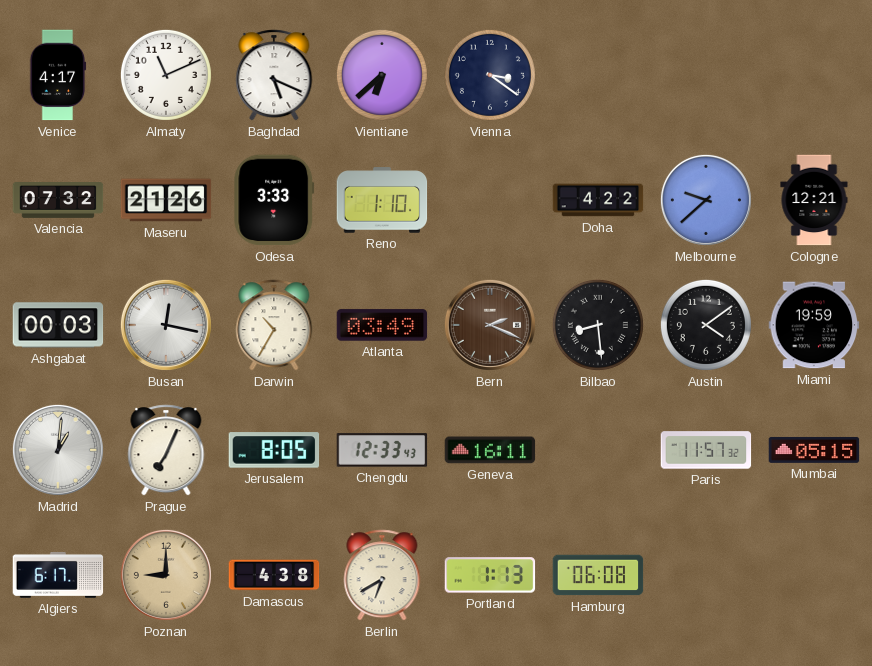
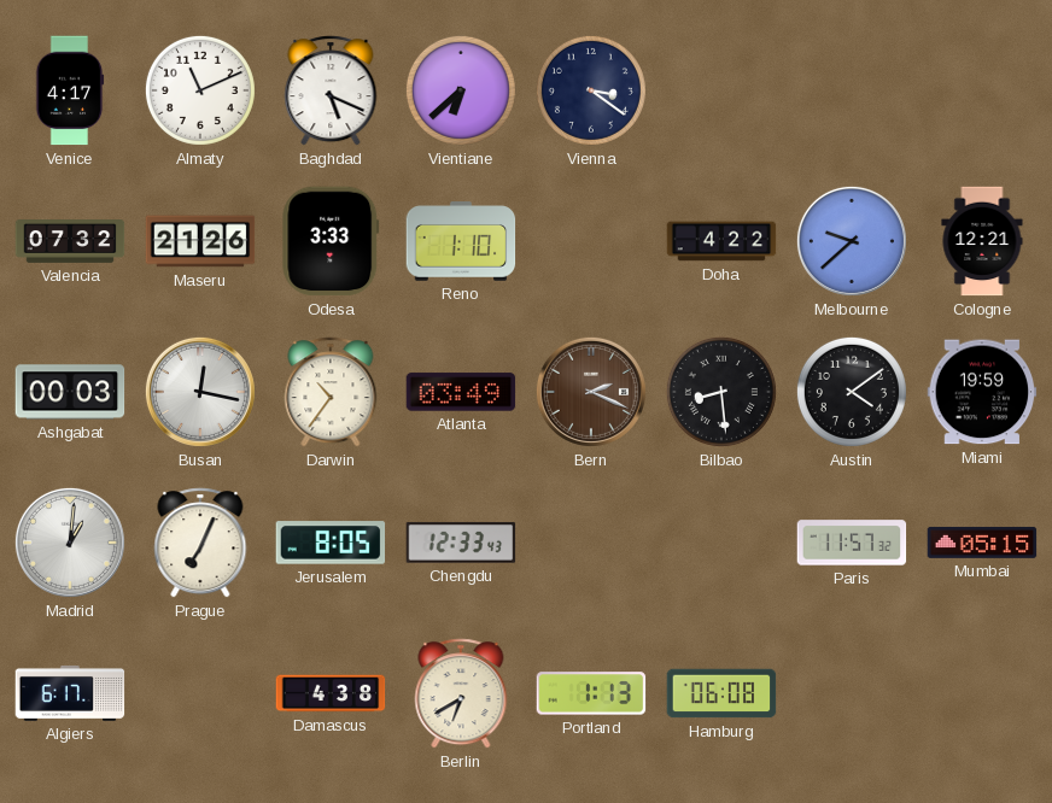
Darwin: 10:35 -> 10:36
Geneva: 16:11 -> none
Poznan: 9:00 -> none
